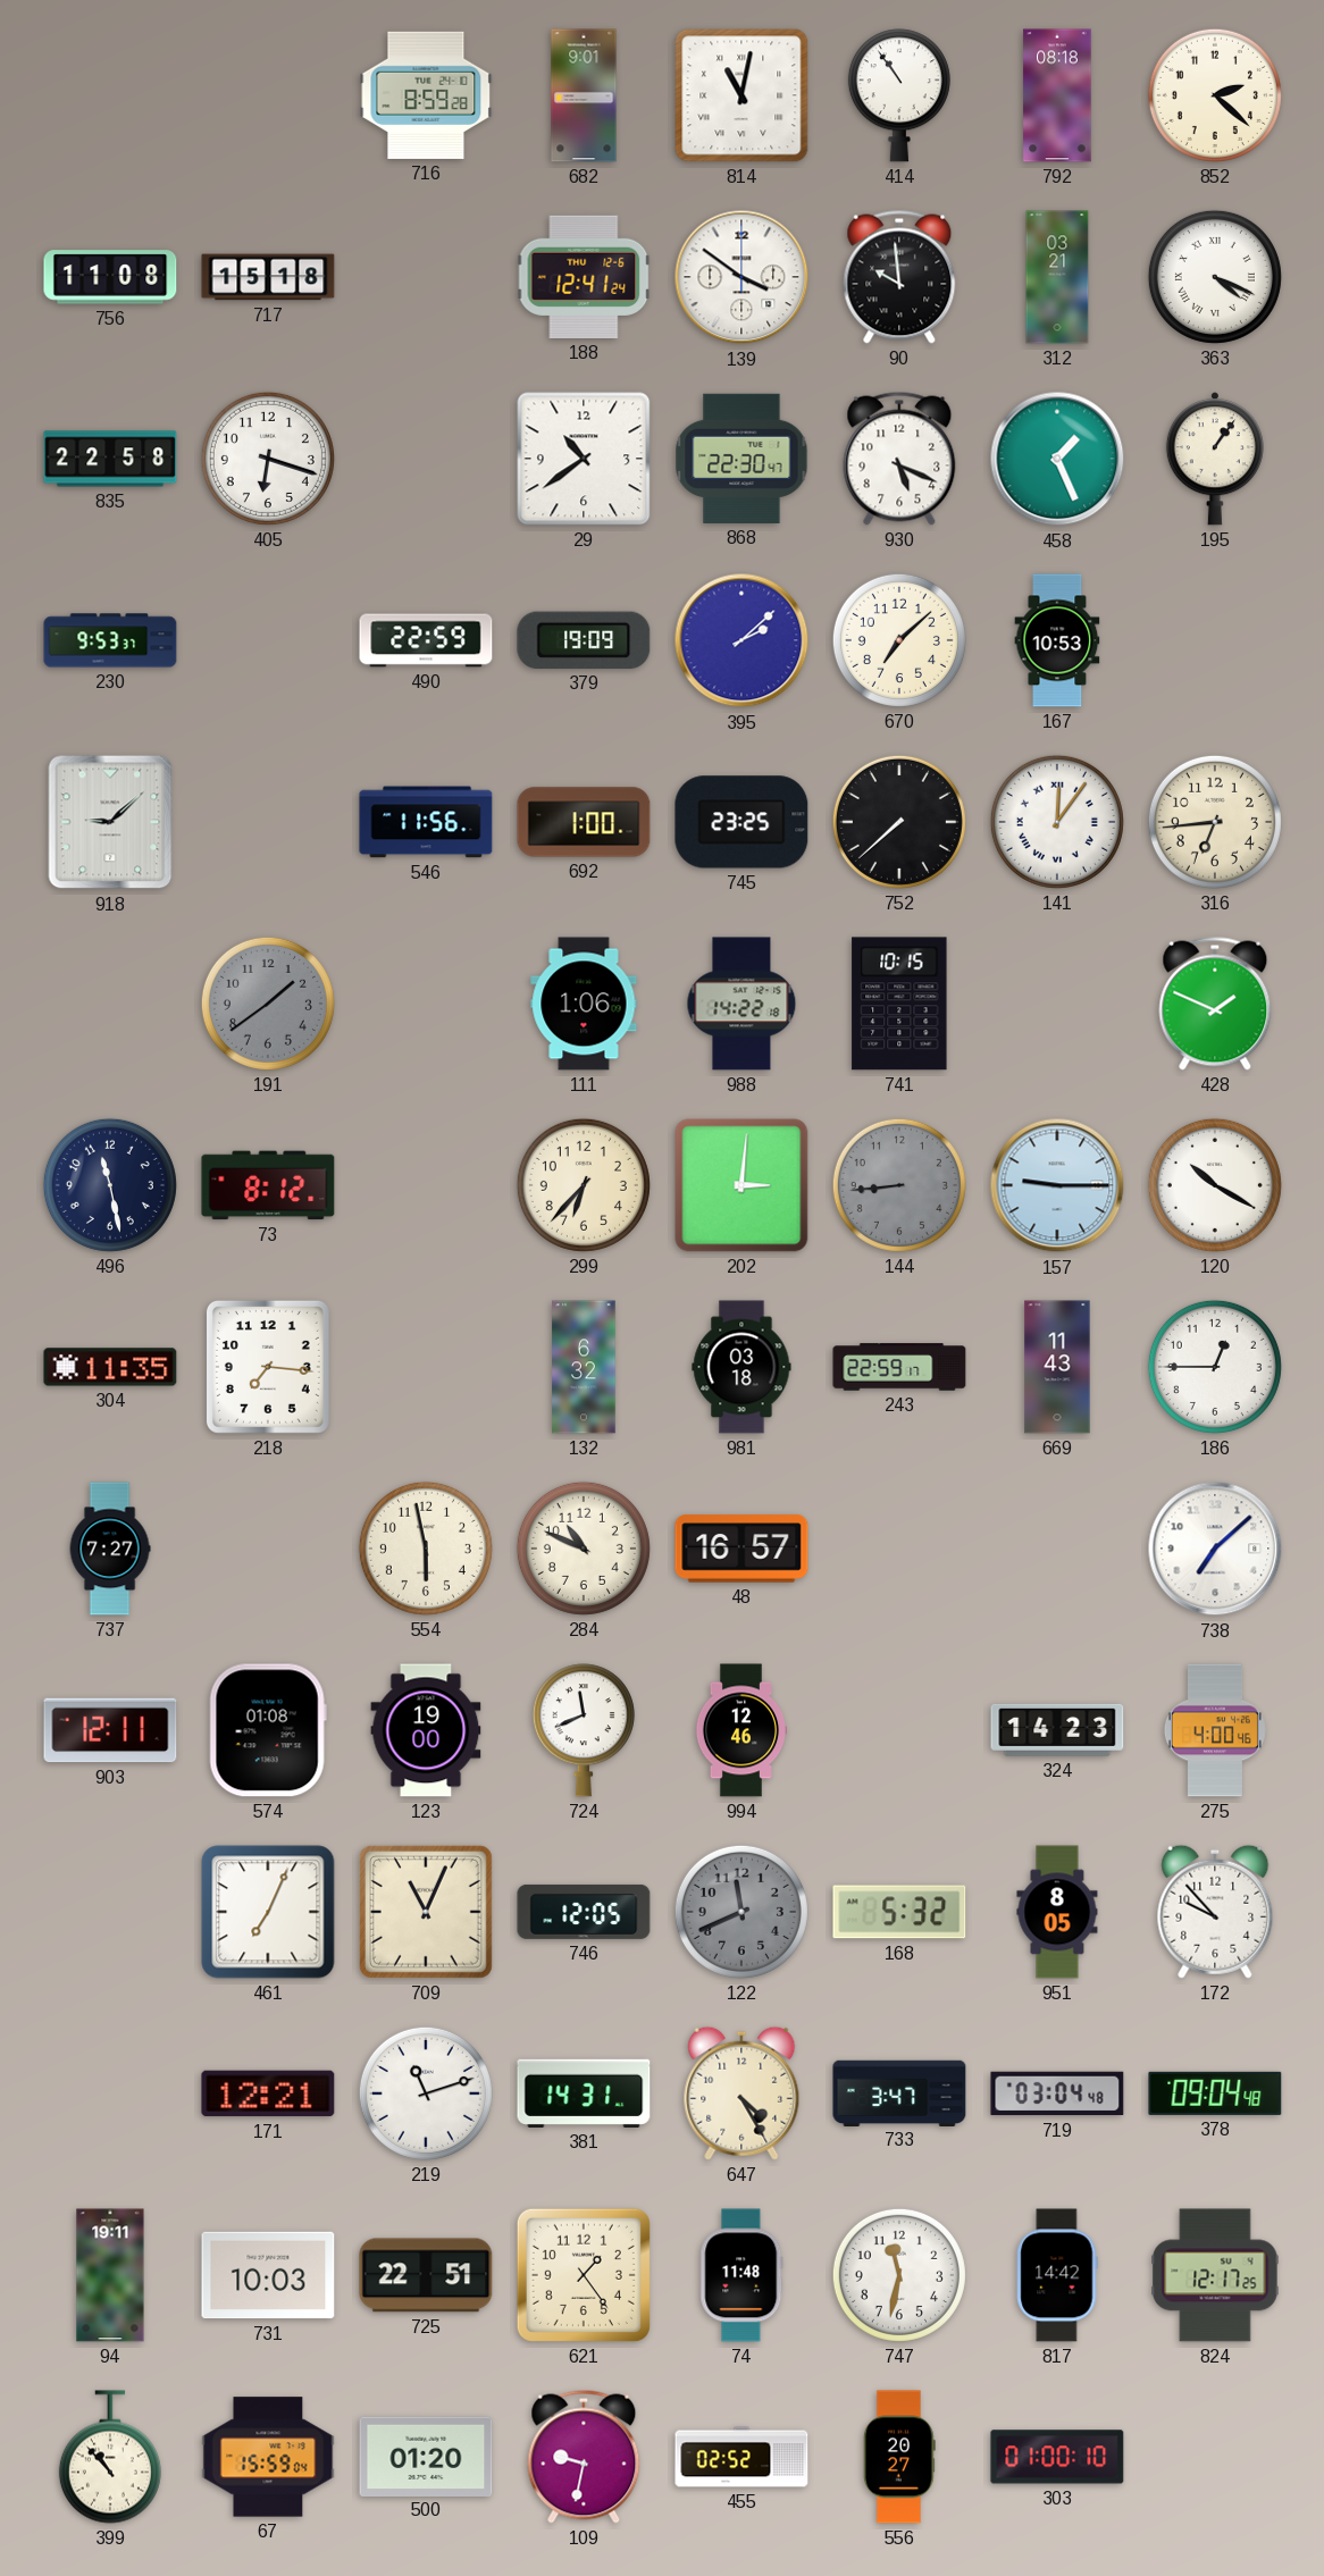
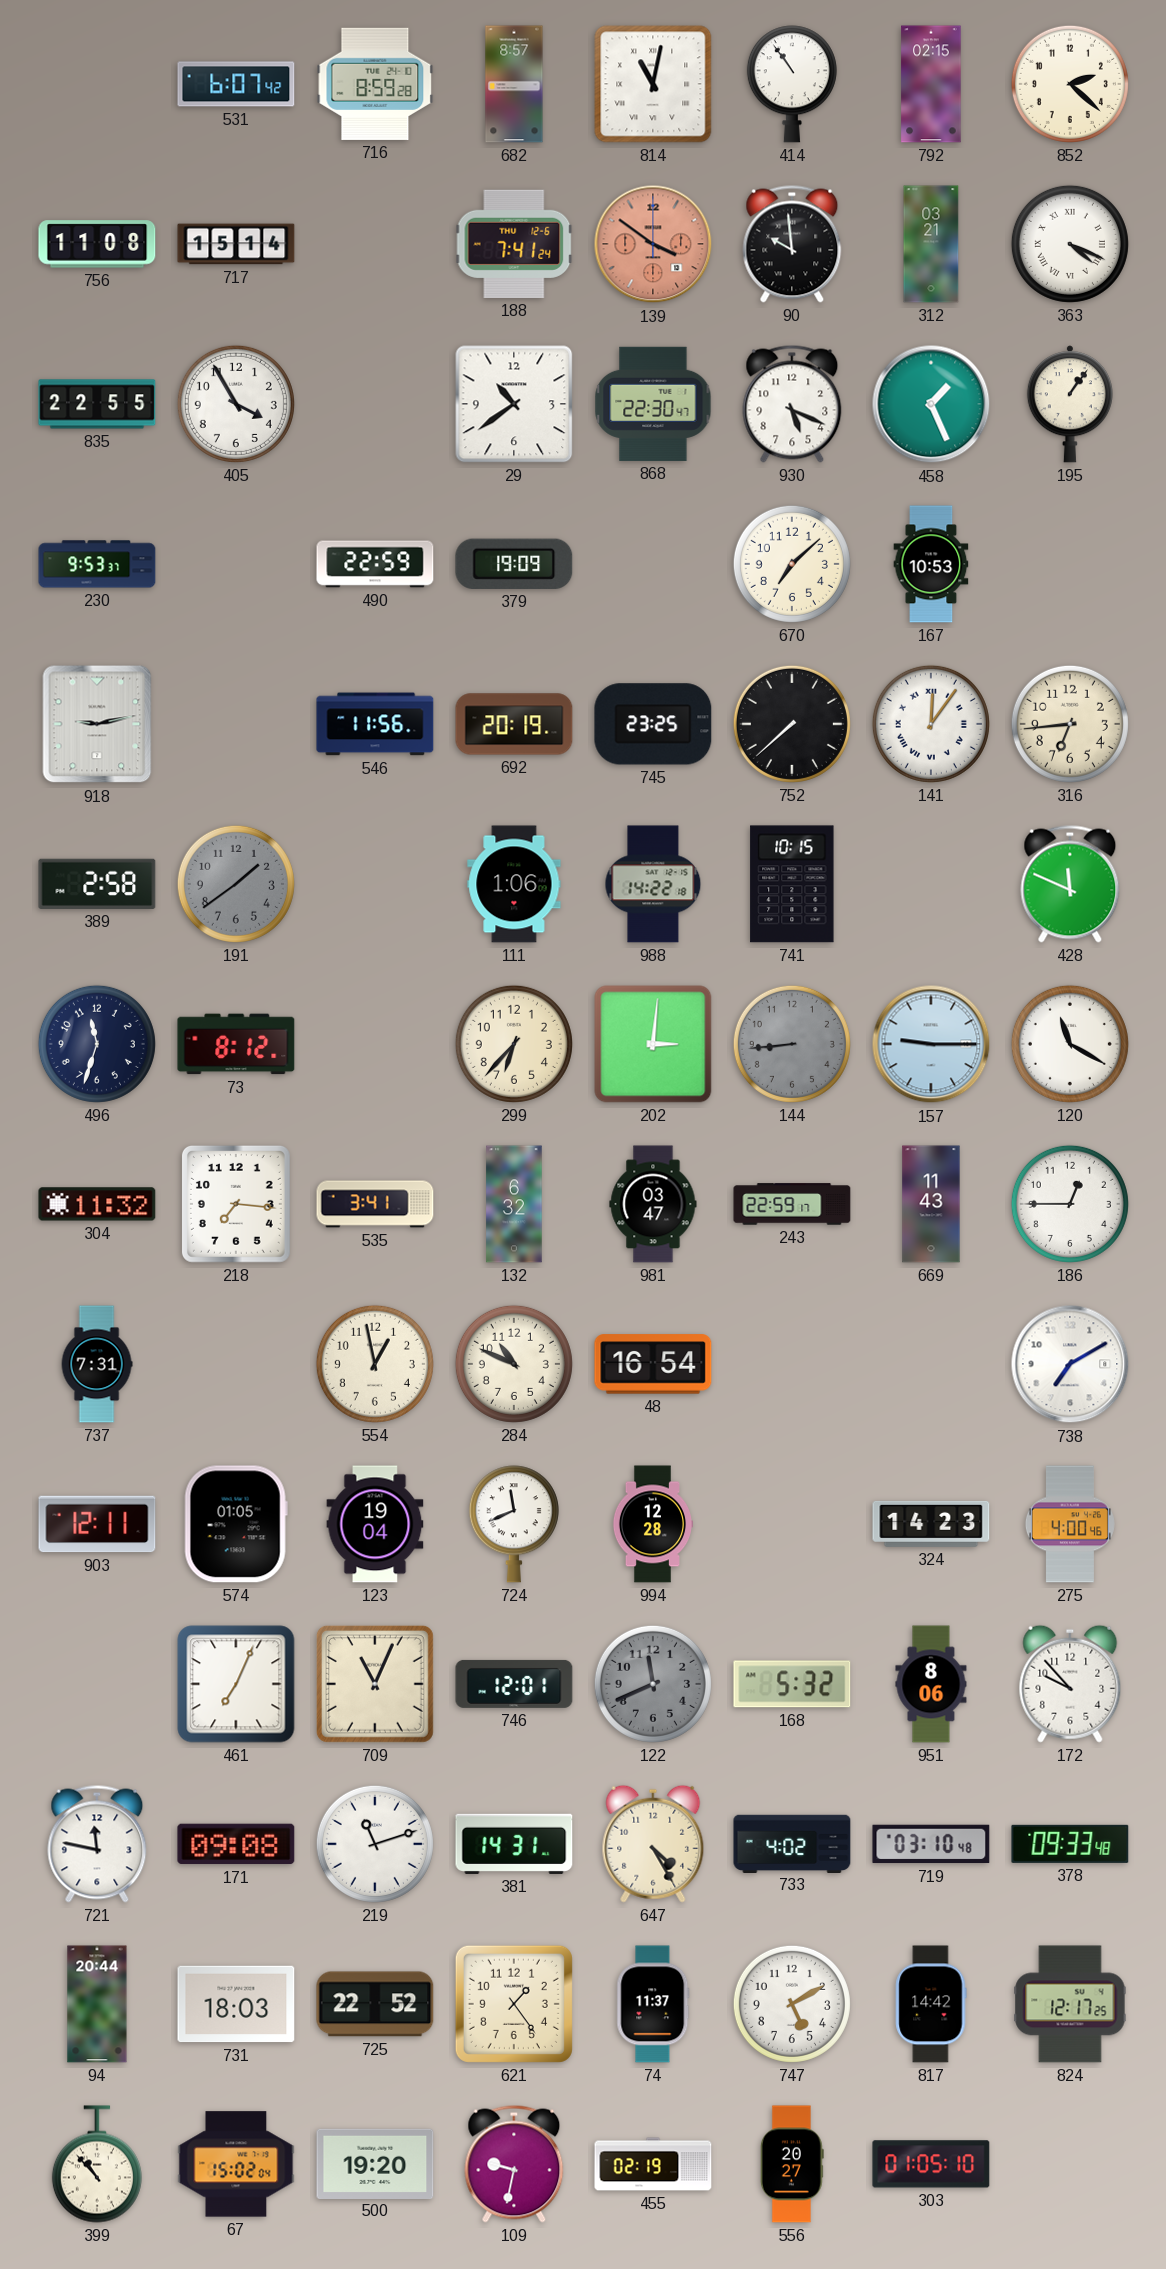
531: none -> 6:07
682: 9:01 -> 8:57
792: 08:18 -> 02:15
717: 15:18 -> 15:14
188: 12:41 -> 7:41
139 dial: white -> salmon
835: 22:58 -> 22:55
405: 6:18 -> 3:55
395: 2:08 -> none
918: 9:08 -> 9:13
692: 1:00 -> 20:19
389: none -> 2:58
428: 1:49 -> 11:49
496: 11:28 -> 11:33
120: 10:20 -> 11:20
304: 11:35 -> 11:32
535: none -> 3:41
981: 03:18 -> 03:47
737: 7:27 -> 7:31
554: 5:58 -> 12:58
48: 16:57 -> 16:54
738: 7:08 -> 7:10
574: 01:08 -> 01:05
123: 19:00 -> 19:04
994: 12:46 -> 12:28
746: 12:05 -> 12:01
951: 8:05 -> 8:06
721: none -> 11:47
171: 12:21 -> 09:08
733: 3:47 -> 4:02
719: 03:04 -> 03:10
378: 09:04 -> 09:33
94: 19:11 -> 20:44
731: 10:03 -> 18:03
725: 22:51 -> 22:52
74: 11:48 -> 11:37
747: 11:32 -> 5:10
67: 15:59 -> 15:02
500: 01:20 -> 19:20
455: 02:52 -> 02:19
303: 01:00 -> 01:05
